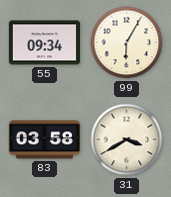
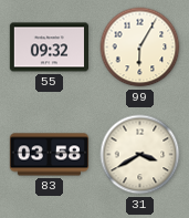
55: 09:34 -> 09:32
